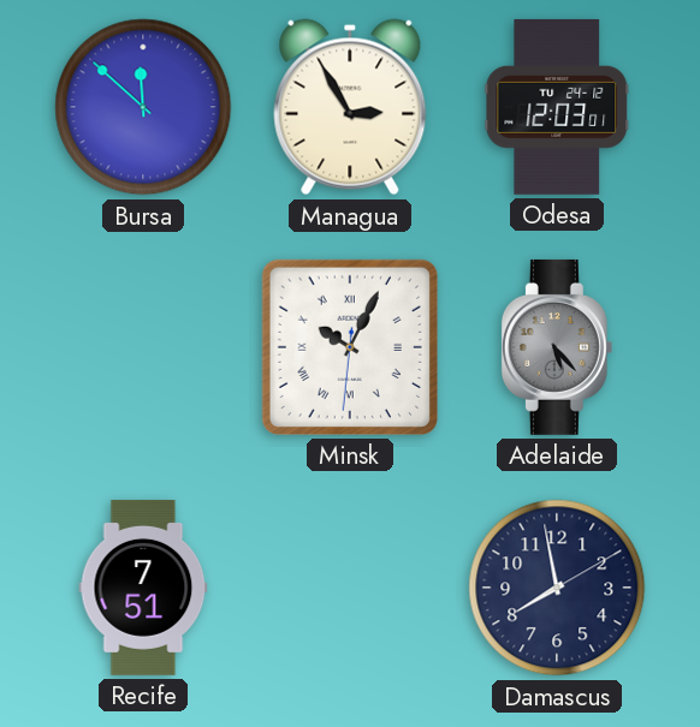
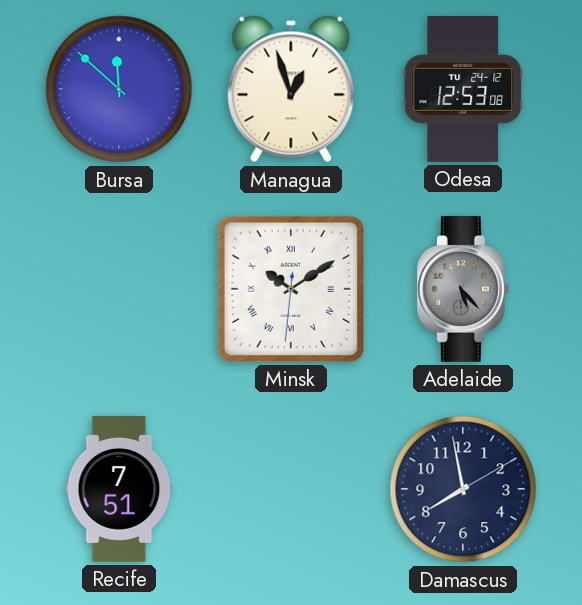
Managua: 2:55 -> 12:57
Odesa: 12:03 -> 12:53
Minsk: 10:04 -> 10:09
